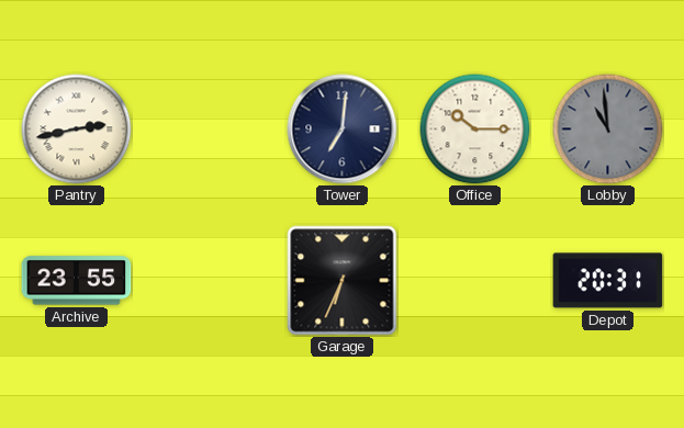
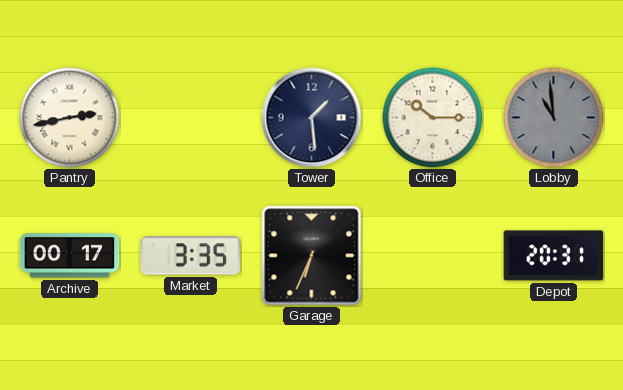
Tower: 7:01 -> 1:29
Archive: 23:55 -> 00:17
Market: none -> 3:35
